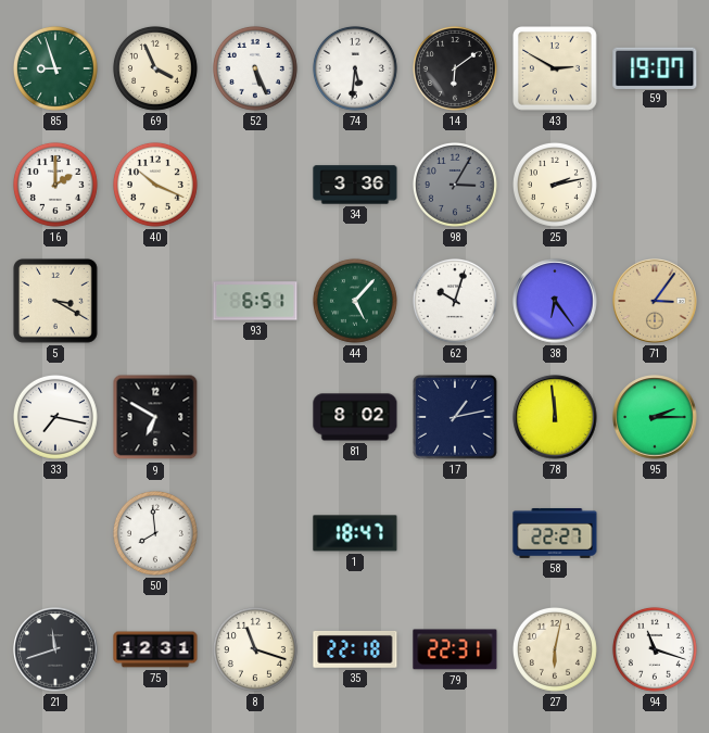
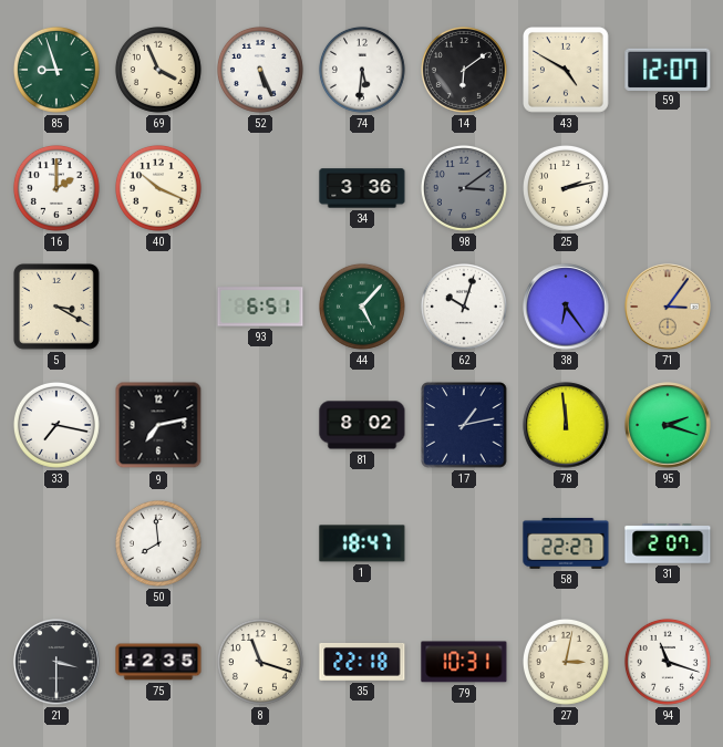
43: 2:50 -> 4:50
59: 19:07 -> 12:07
98: 3:05 -> 3:09
9: 6:50 -> 7:13
95: 2:15 -> 2:18
31: none -> 2:07
21: 11:42 -> 3:30
75: 12:31 -> 12:35
79: 22:31 -> 10:31
27: 6:02 -> 3:02
